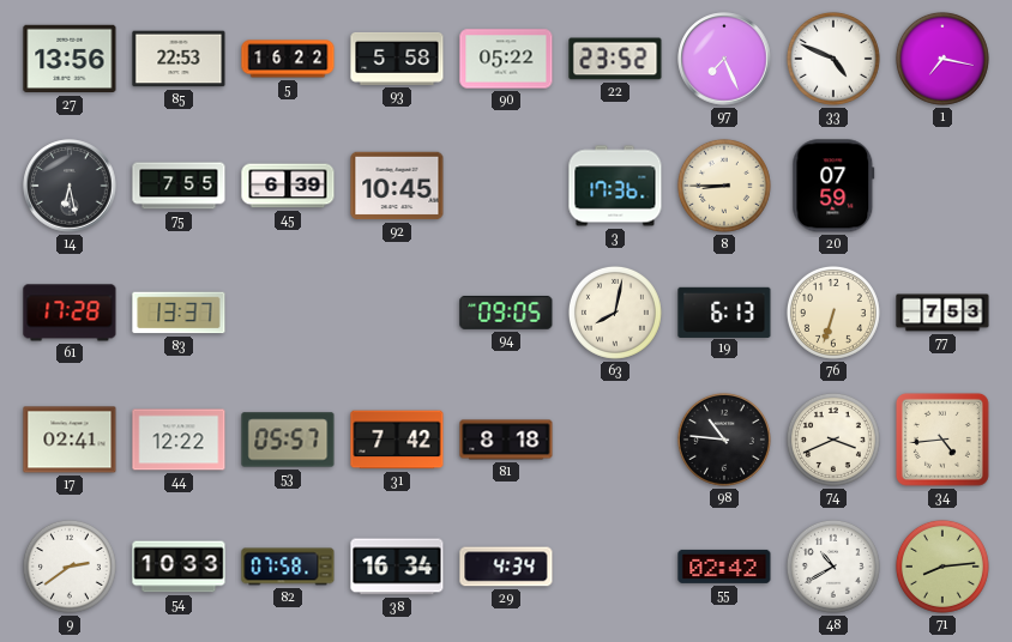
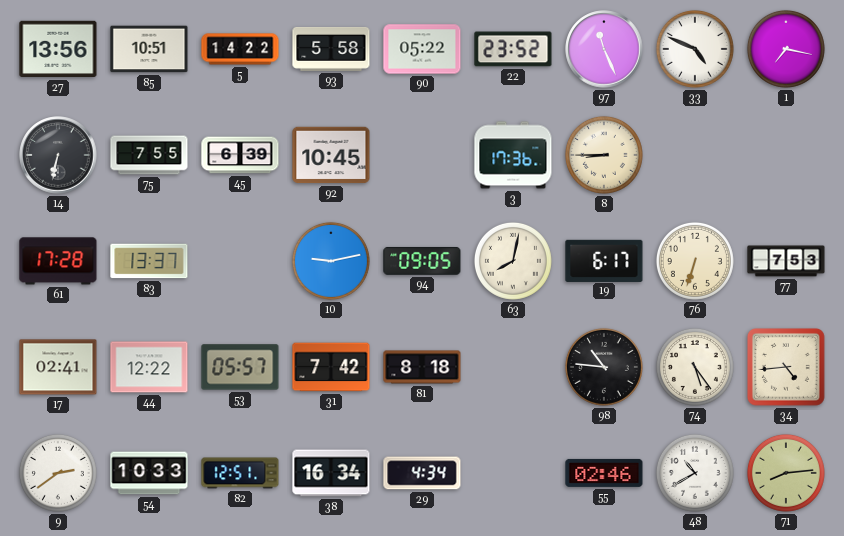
85: 22:53 -> 10:51
5: 16:22 -> 14:22
97: 7:26 -> 11:26
14: 6:28 -> 6:32
20: 07:59 -> none
10: none -> 9:13
19: 6:13 -> 6:17
74: 3:41 -> 5:24
82: 07:58 -> 12:51
55: 02:42 -> 02:46
